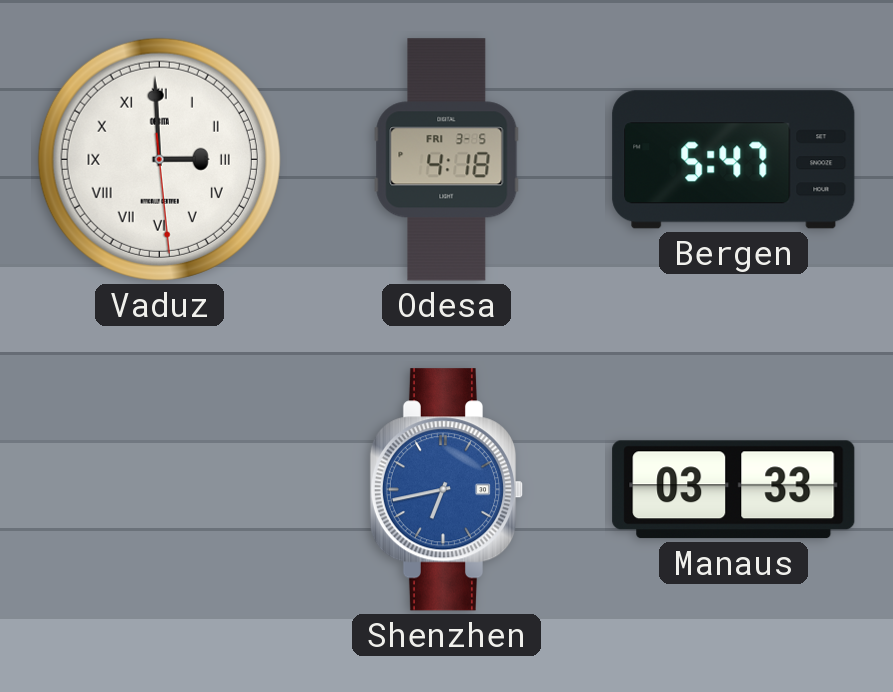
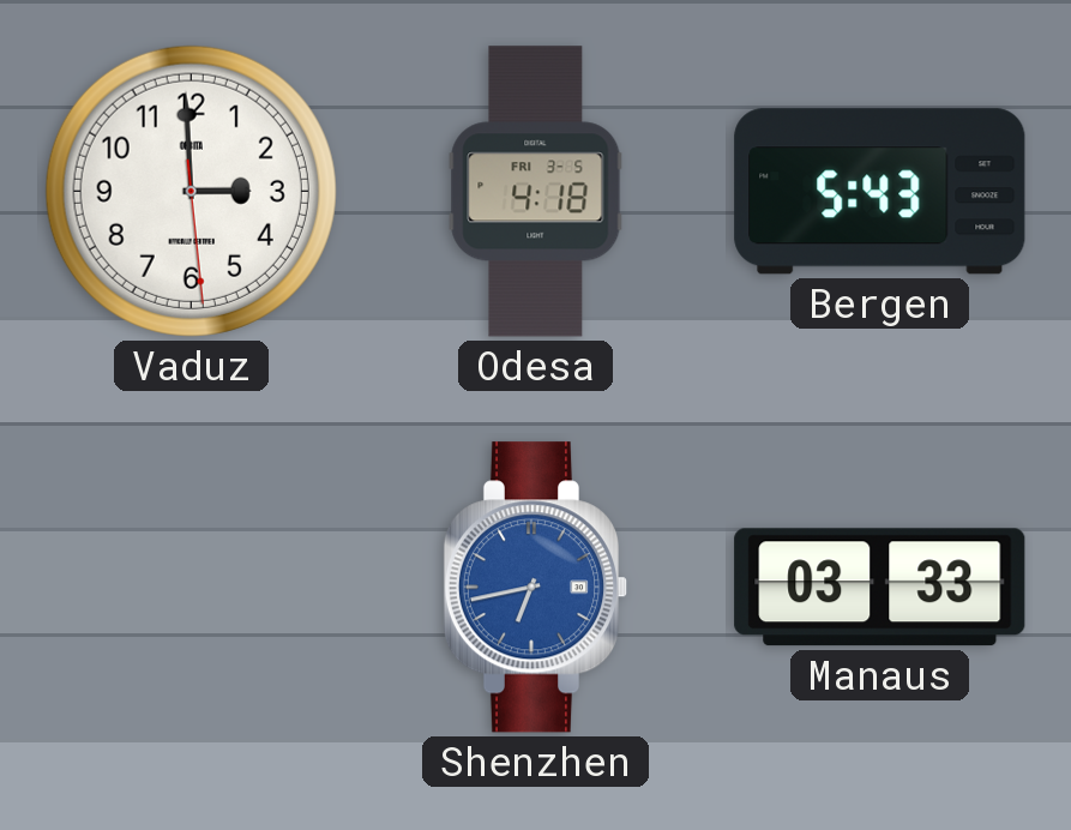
Vaduz numerals: Roman -> Arabic
Bergen: 5:47 -> 5:43
